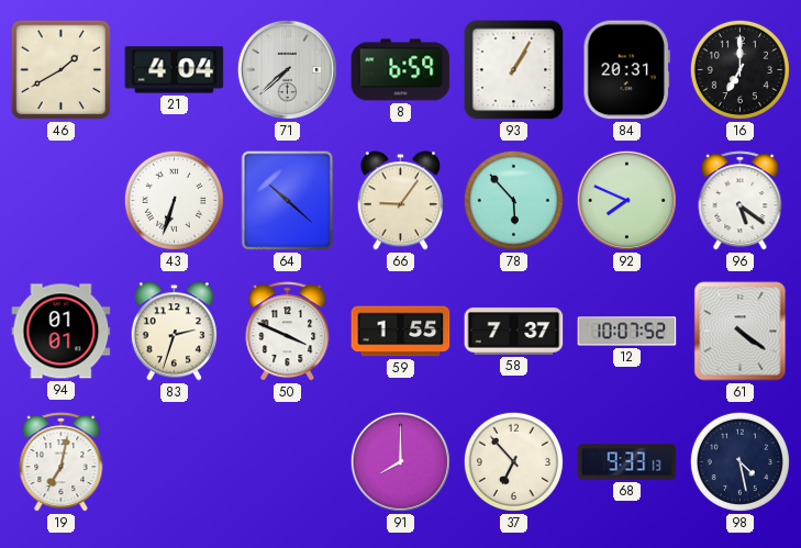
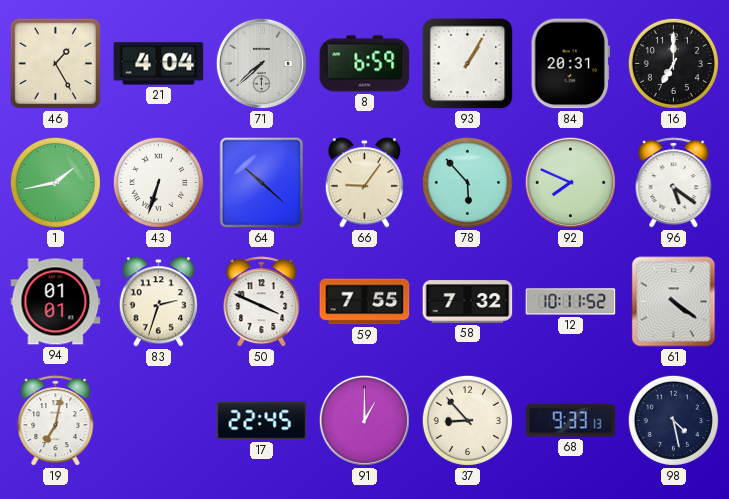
46: 1:40 -> 1:25
1: none -> 1:43
59: 1:55 -> 7:55
58: 7:37 -> 7:32
12: 10:07 -> 10:11
17: none -> 22:45
91: 8:00 -> 1:00
37: 6:53 -> 8:53
